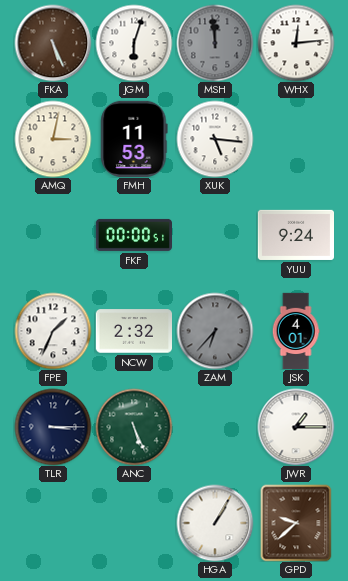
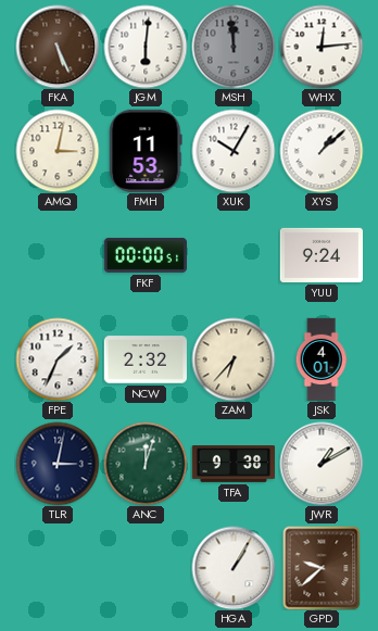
JGM: 6:03 -> 6:01
XUK: 5:16 -> 10:05
XYS: none -> 1:08
ZAM dial: grey -> cream
TLR: 3:15 -> 3:02
ANC: 5:26 -> 12:03
TFA: none -> 9:38
JWR: 1:15 -> 1:10
